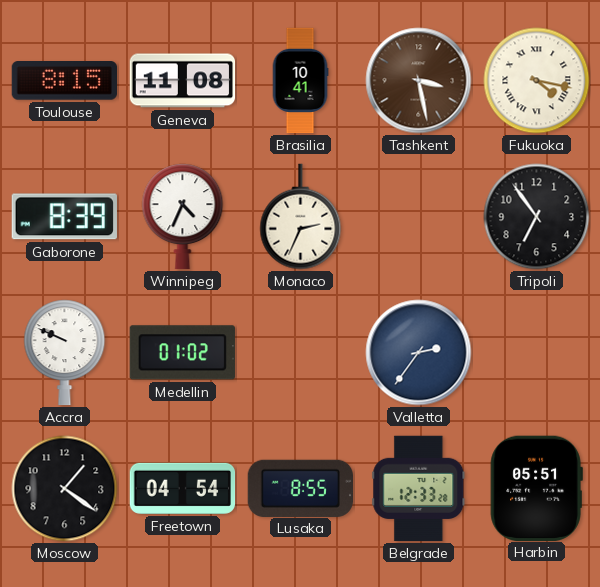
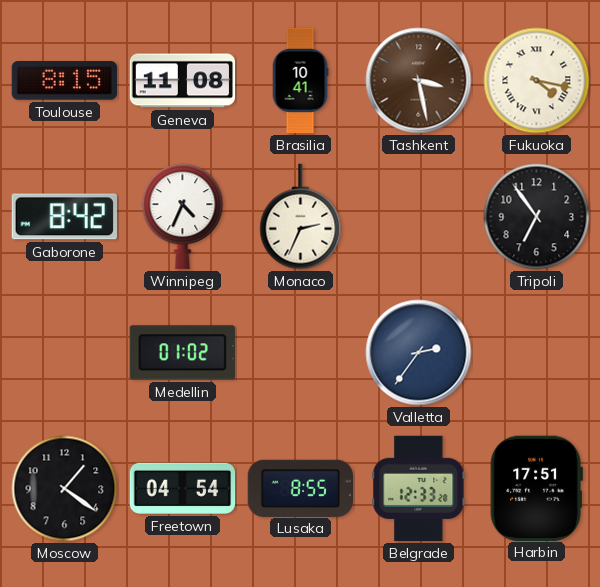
Gaborone: 8:39 -> 8:42
Accra: 9:49 -> none
Harbin: 05:51 -> 17:51
